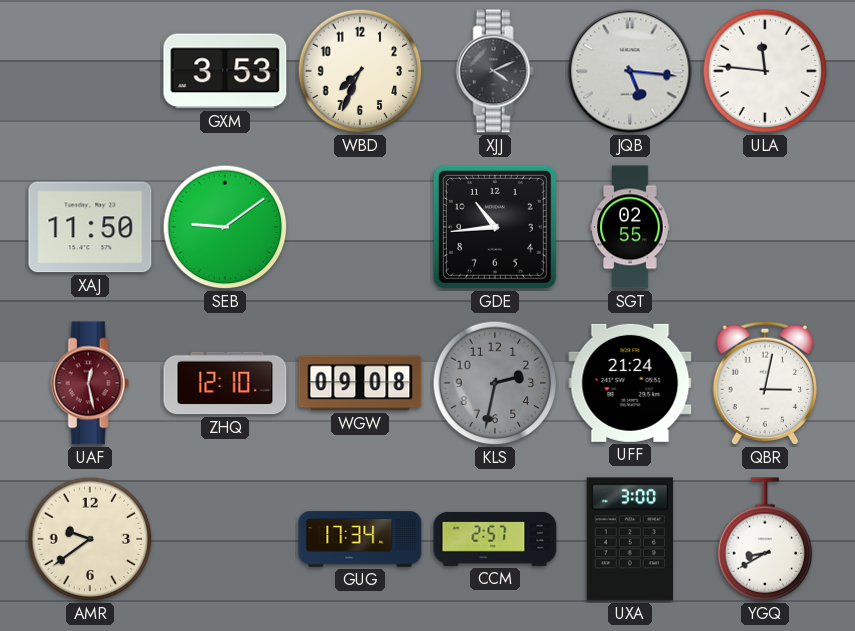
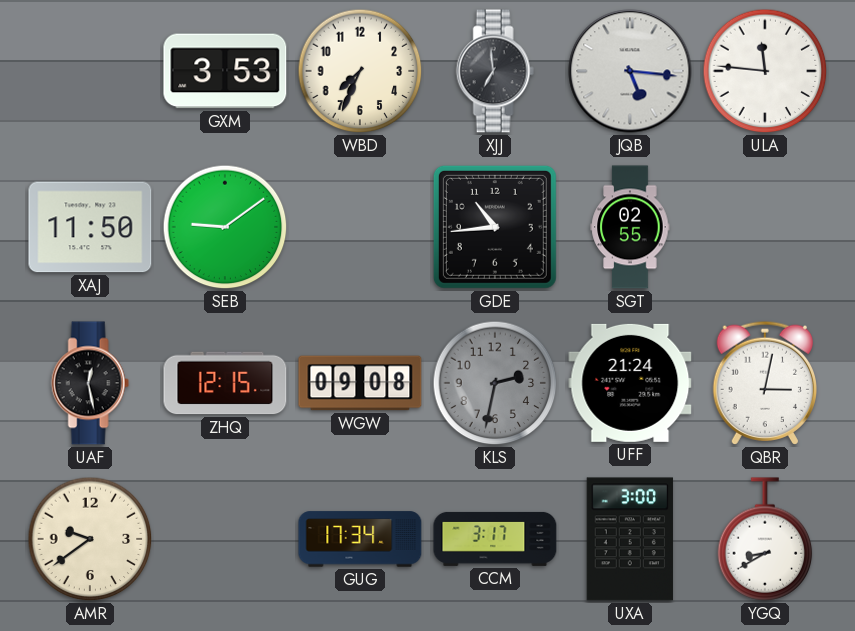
XJJ: 4:11 -> 6:59
UAF dial: burgundy -> black
ZHQ: 12:10 -> 12:15
CCM: 2:57 -> 3:17
